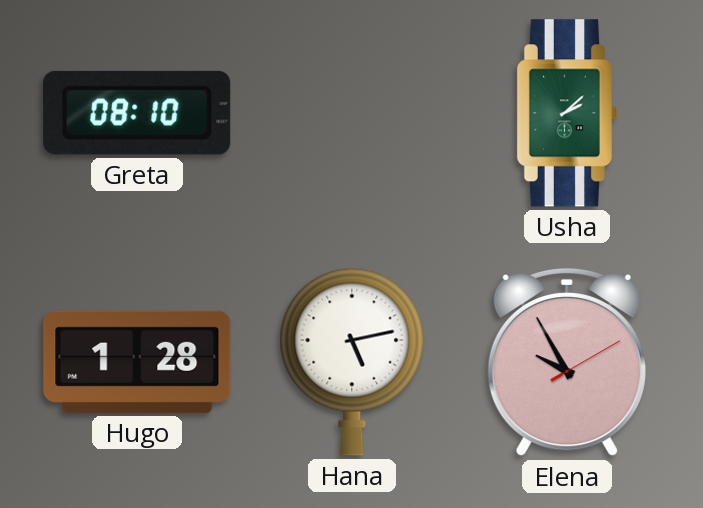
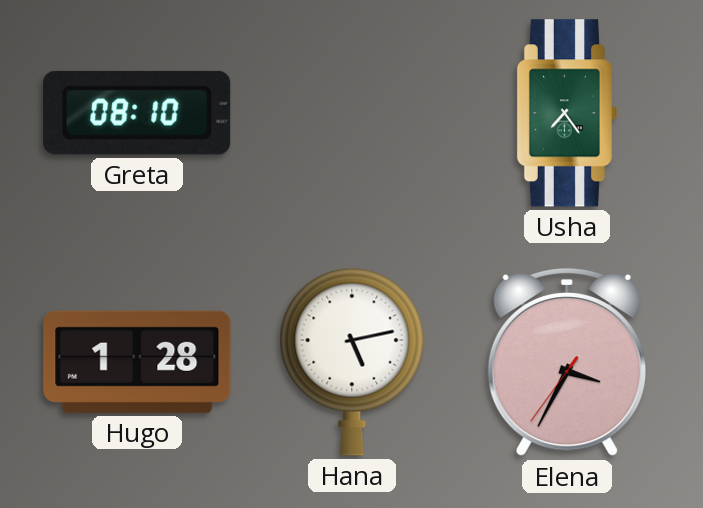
Usha: 2:08 -> 7:24
Elena: 9:55 -> 3:34
